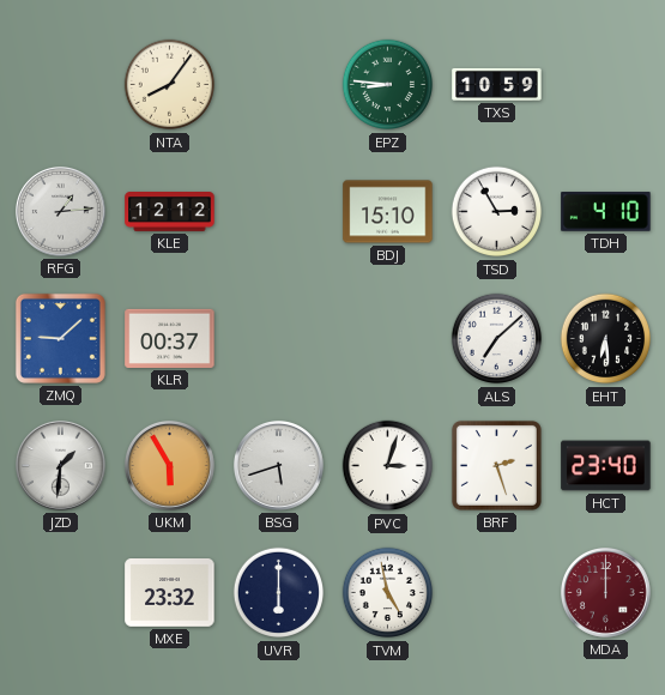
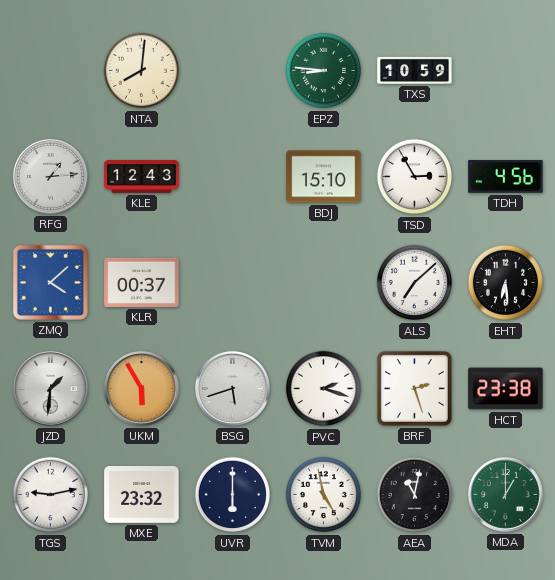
NTA: 8:06 -> 8:01
KLE: 12:12 -> 12:43
TDH: 4:10 -> 4:56
ZMQ: 9:08 -> 4:08
PVC: 3:03 -> 2:18
HCT: 23:40 -> 23:38
TGS: none -> 9:13
AEA: none -> 11:02
MDA: 12:00 -> 1:00
MDA dial: burgundy -> green
